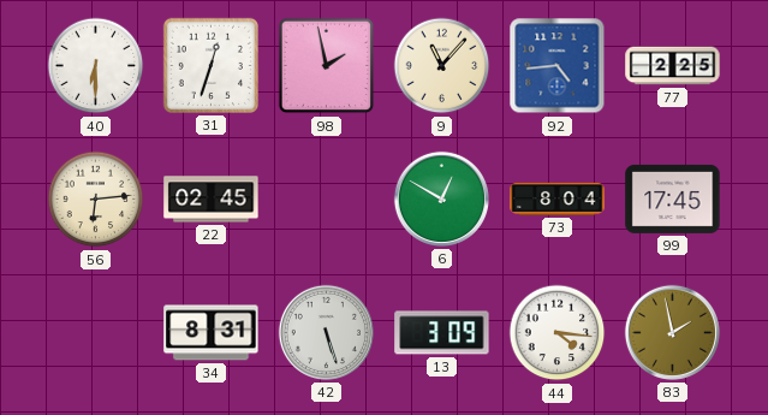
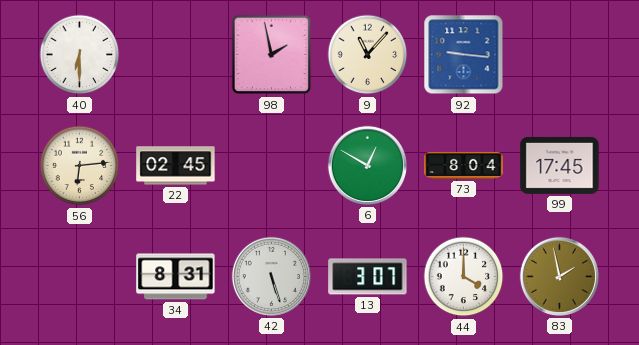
31: 12:33 -> none
92: 4:44 -> 9:16
77: 2:25 -> none
13: 3:09 -> 3:07
44: 4:16 -> 4:00
